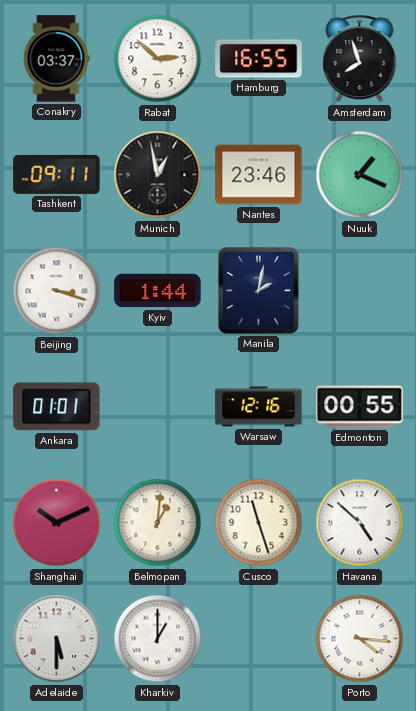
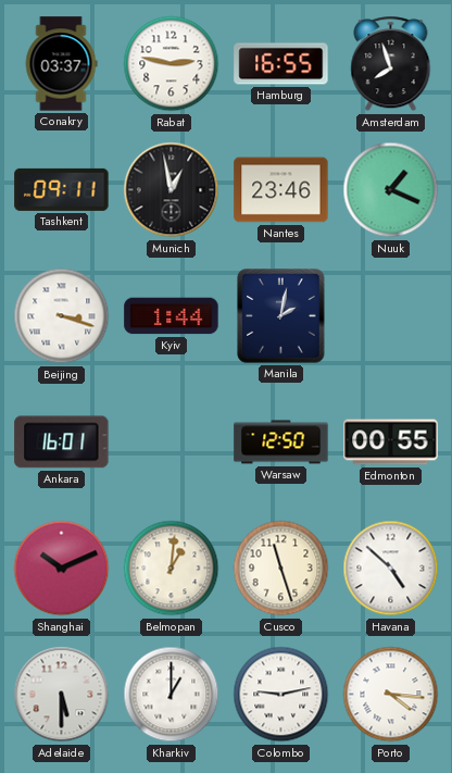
Rabat: 2:52 -> 2:47
Ankara: 01:01 -> 16:01
Warsaw: 12:16 -> 12:50
Colombo: none -> 9:13
